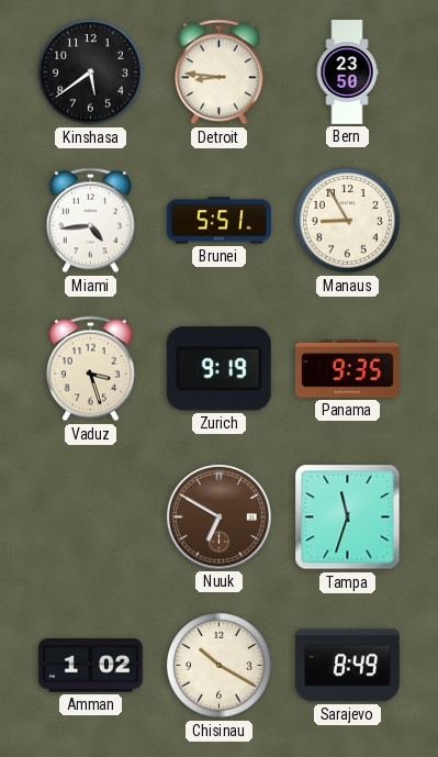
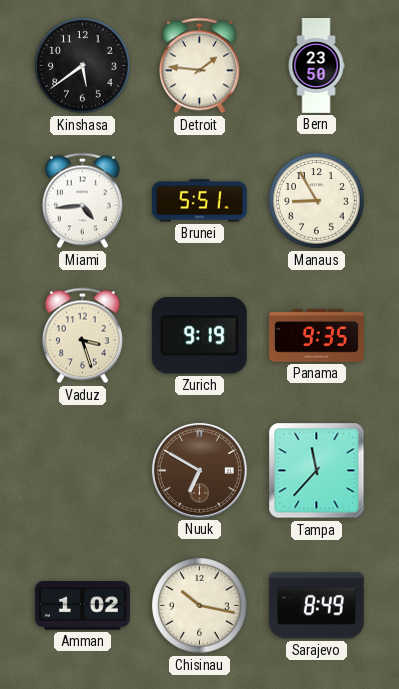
Detroit: 8:46 -> 1:46
Tampa: 11:33 -> 11:37
Chisinau: 10:20 -> 10:17
